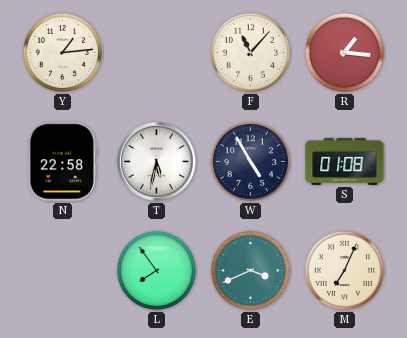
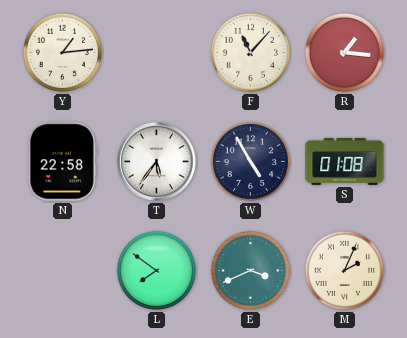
T: 5:32 -> 5:36
L: 7:54 -> 7:51
M: 7:04 -> 2:04
